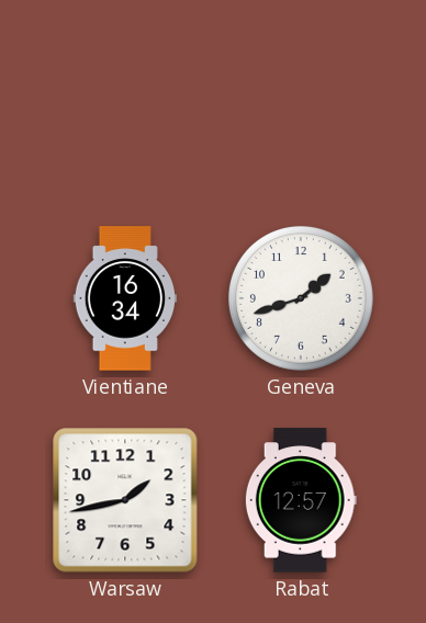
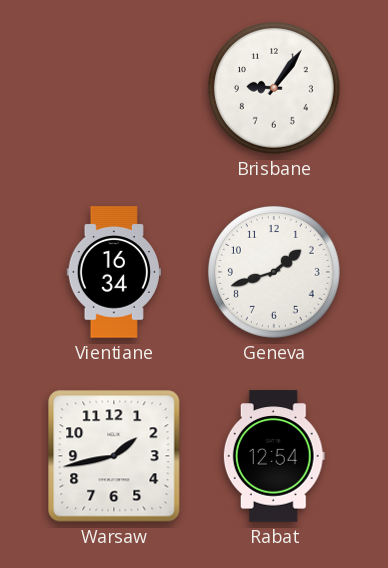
Brisbane: none -> 9:06
Rabat: 12:57 -> 12:54
